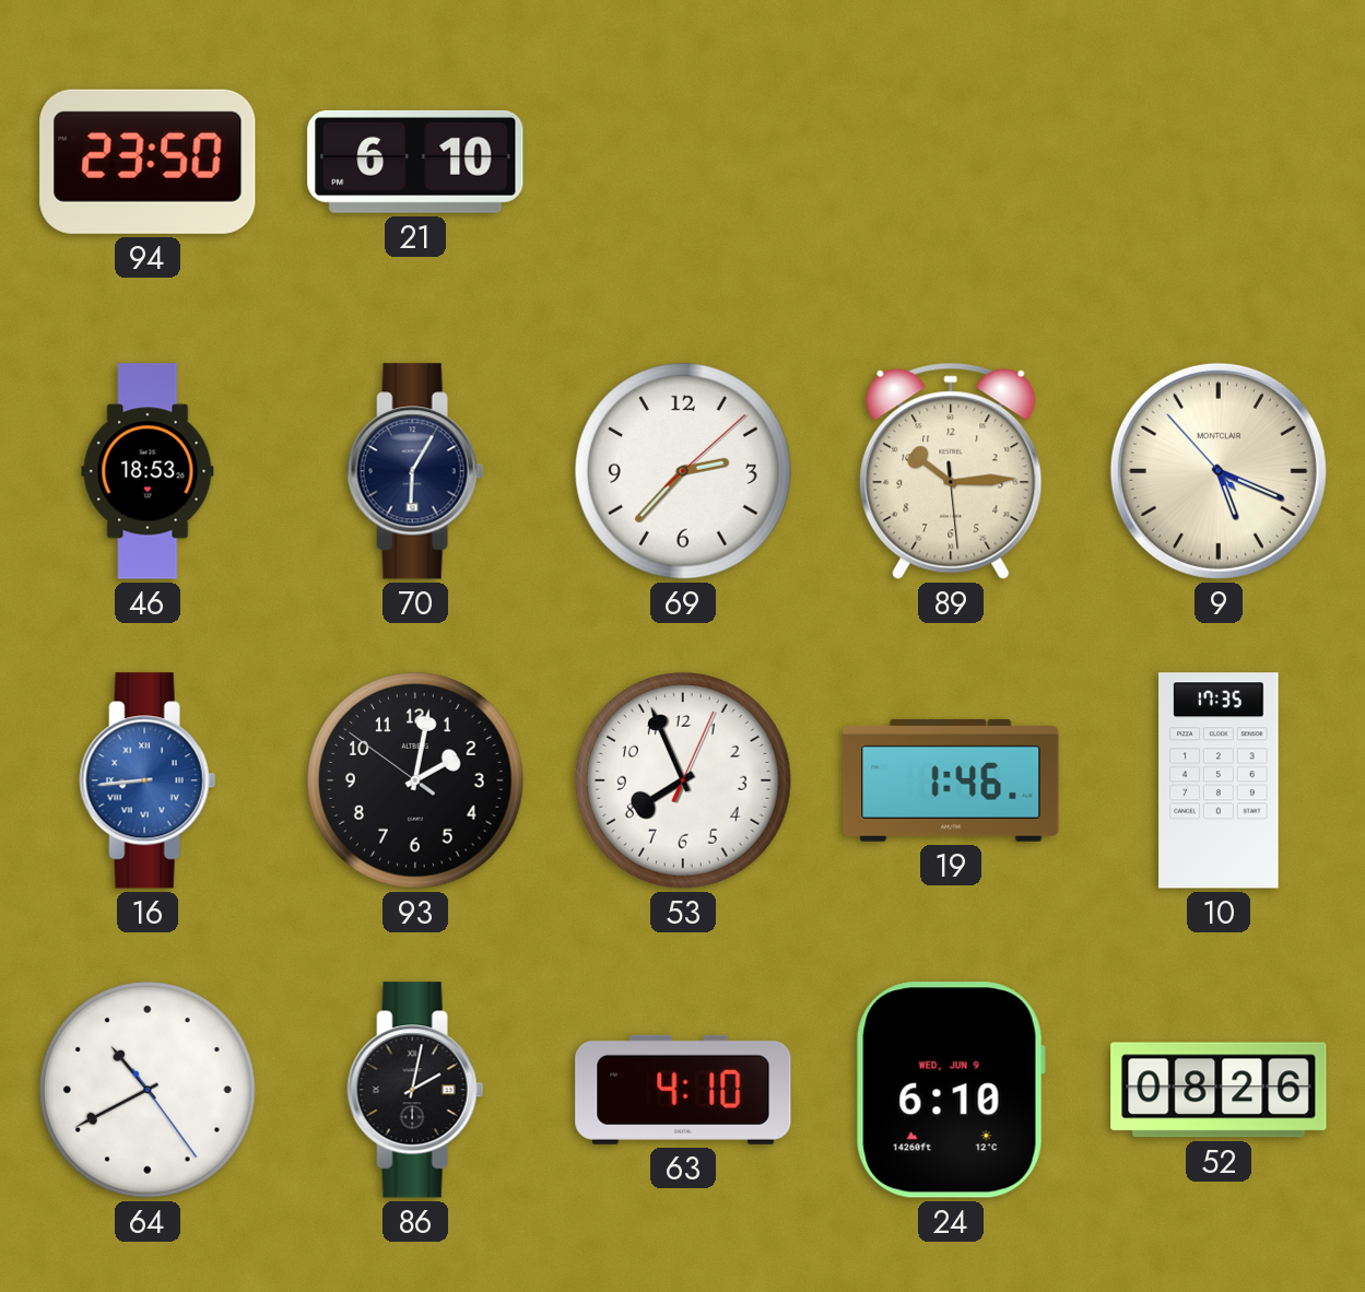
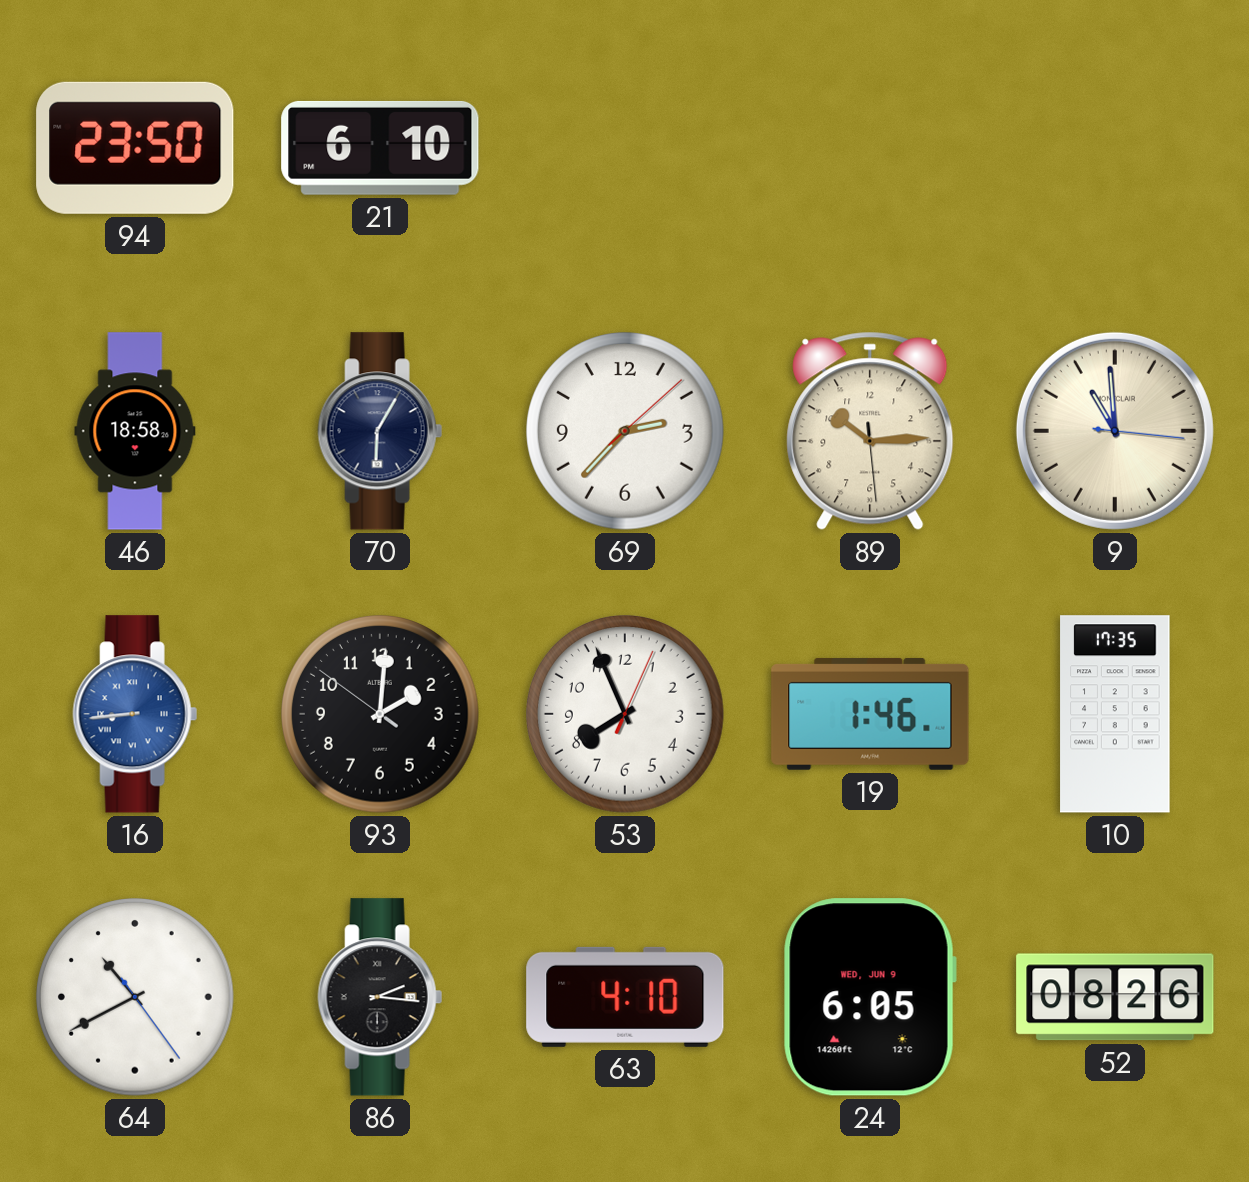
46: 18:53 -> 18:58
9: 5:18 -> 10:59
93: 2:01 -> 2:00
86: 2:02 -> 2:16
24: 6:10 -> 6:05
